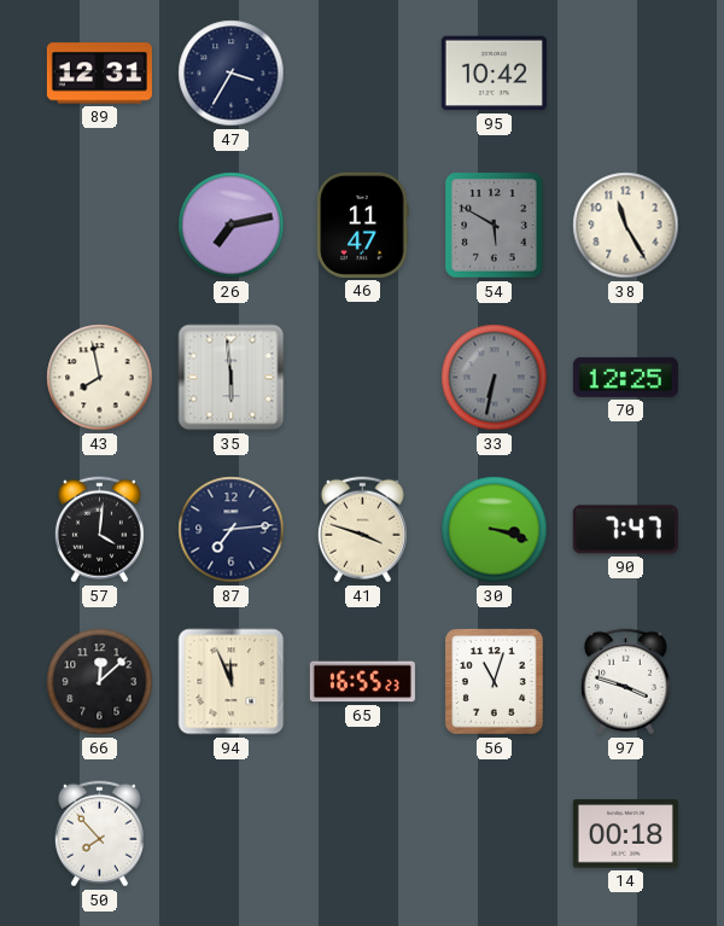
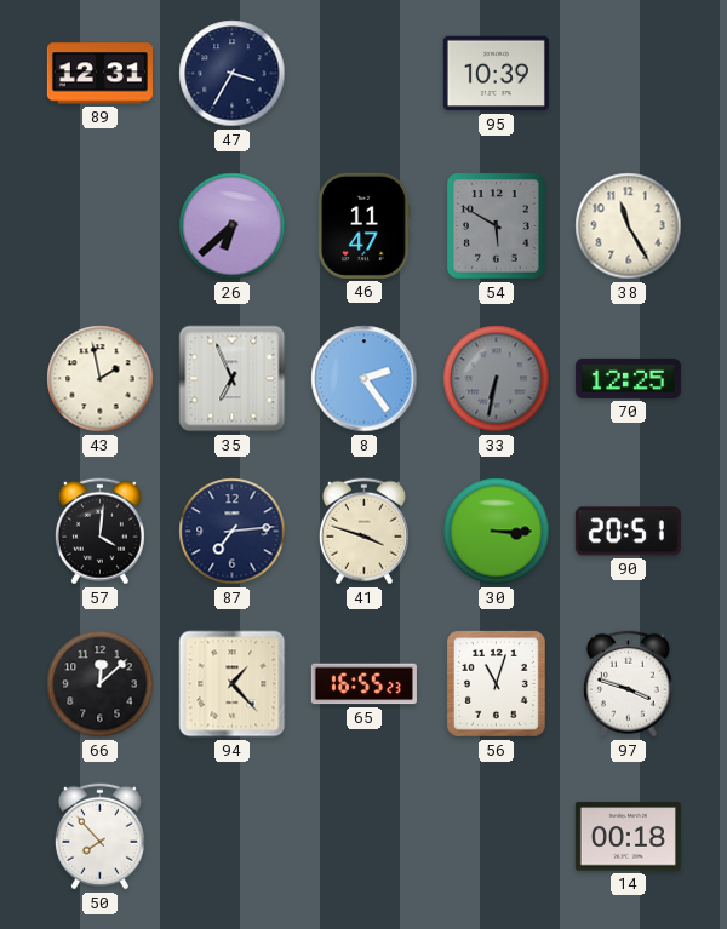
95: 10:42 -> 10:39
26: 7:13 -> 6:38
43: 7:58 -> 1:58
35: 5:59 -> 6:56
8: none -> 2:24
30: 3:18 -> 3:15
90: 7:47 -> 20:51
94: 11:56 -> 1:23
